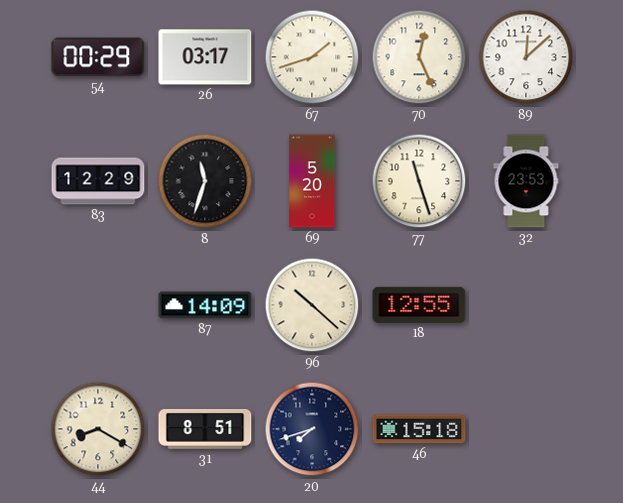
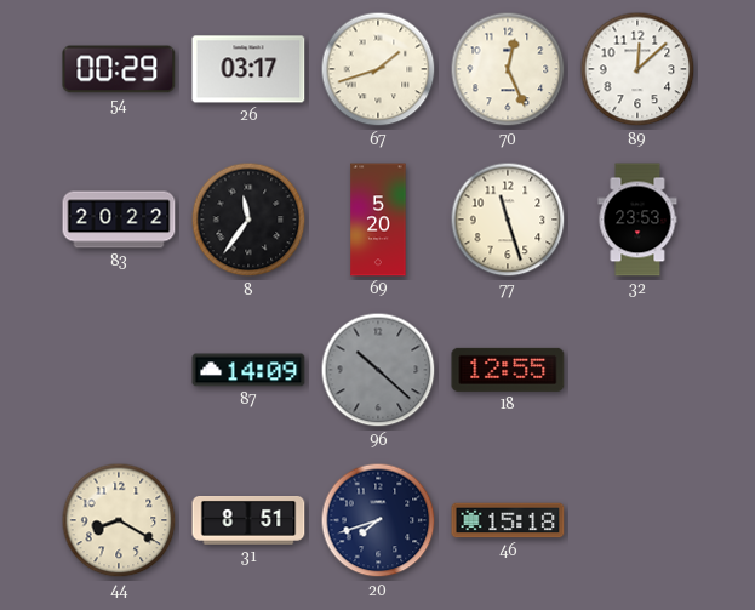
83: 12:29 -> 20:22
8: 11:33 -> 11:36
96 dial: cream -> grey
